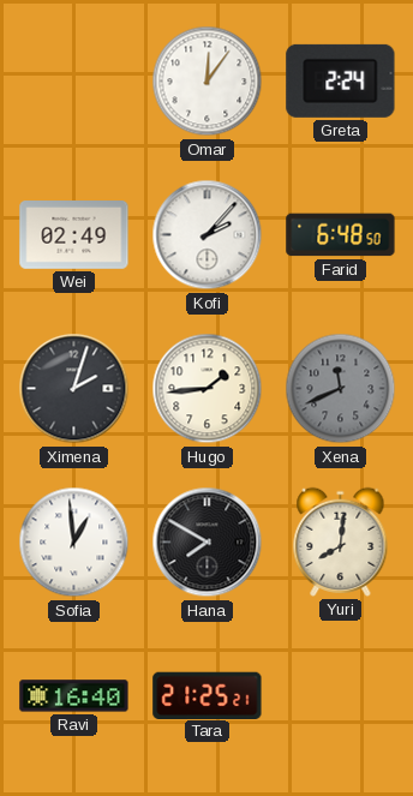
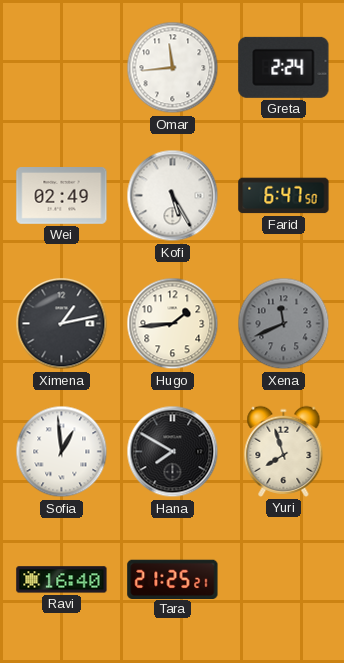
Omar: 12:06 -> 11:44
Kofi: 2:07 -> 5:25
Farid: 6:48 -> 6:47
Ximena: 2:03 -> 1:13
Yuri: 8:01 -> 7:57
